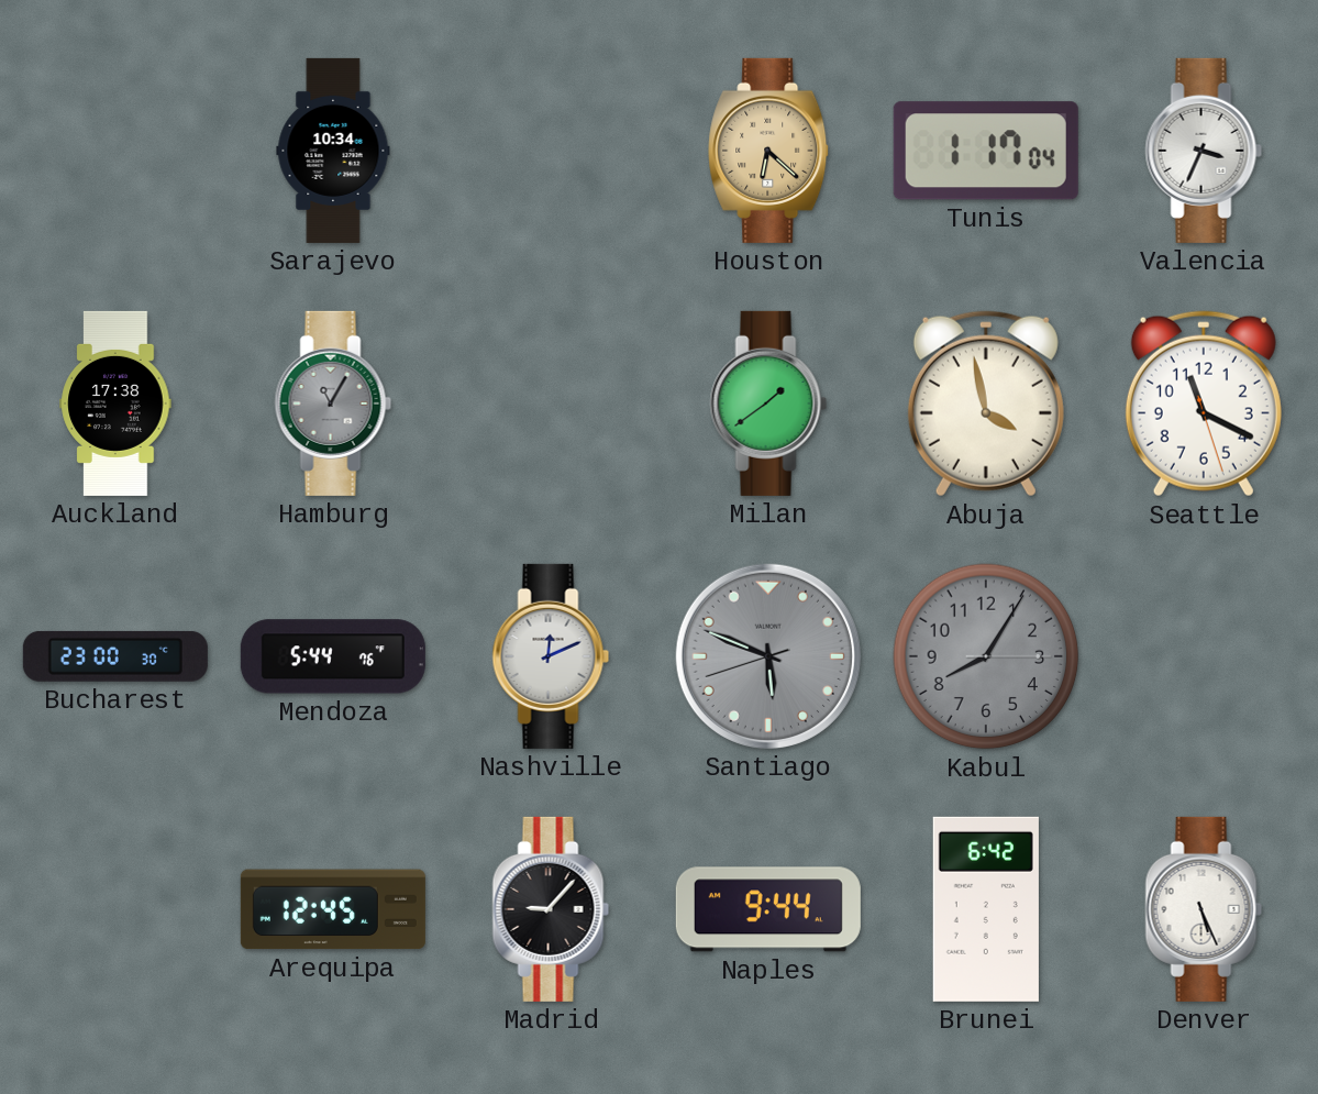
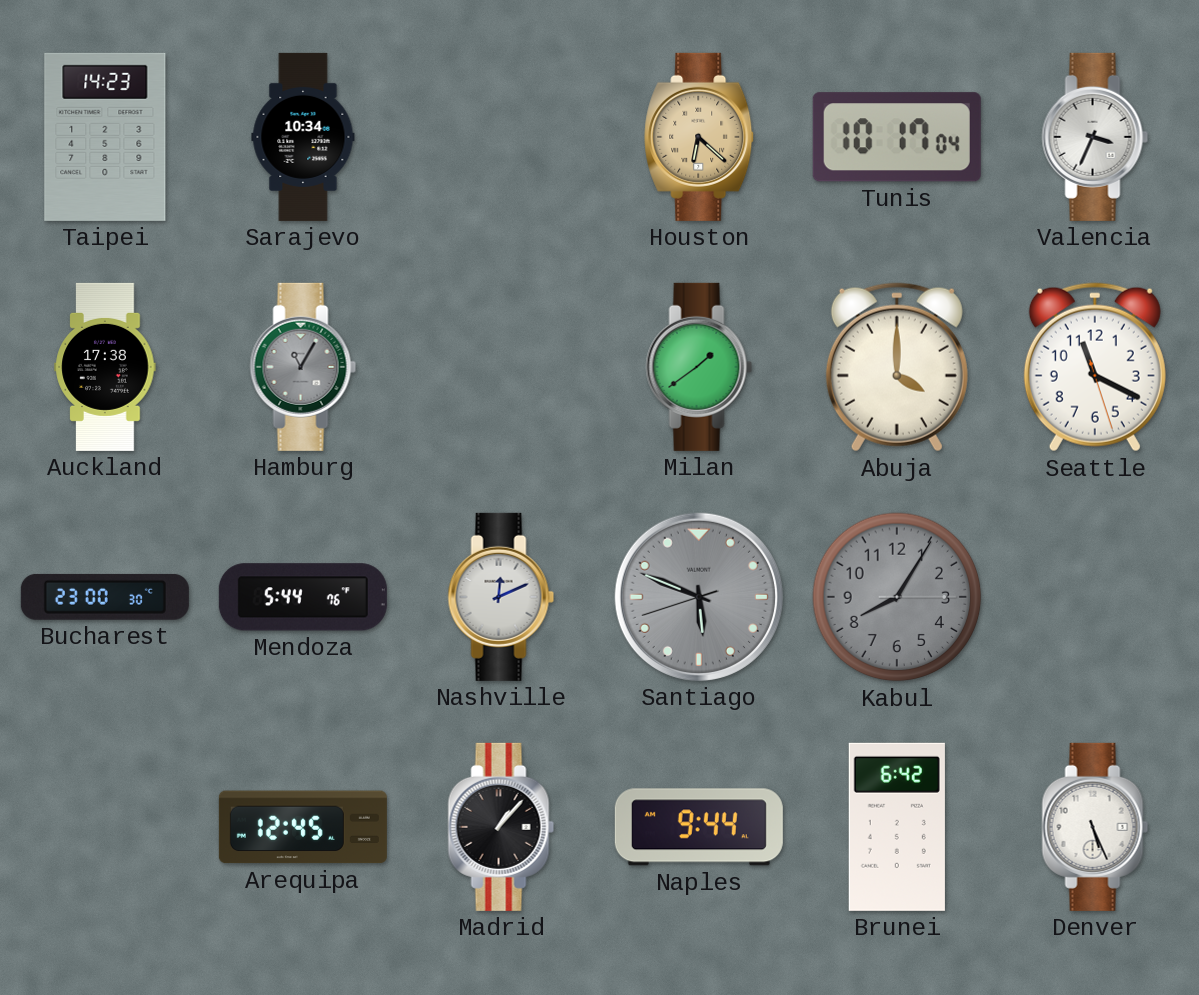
Taipei: none -> 14:23
Tunis: 1:17 -> 10:17
Abuja: 3:58 -> 4:00
Madrid: 9:07 -> 1:07
